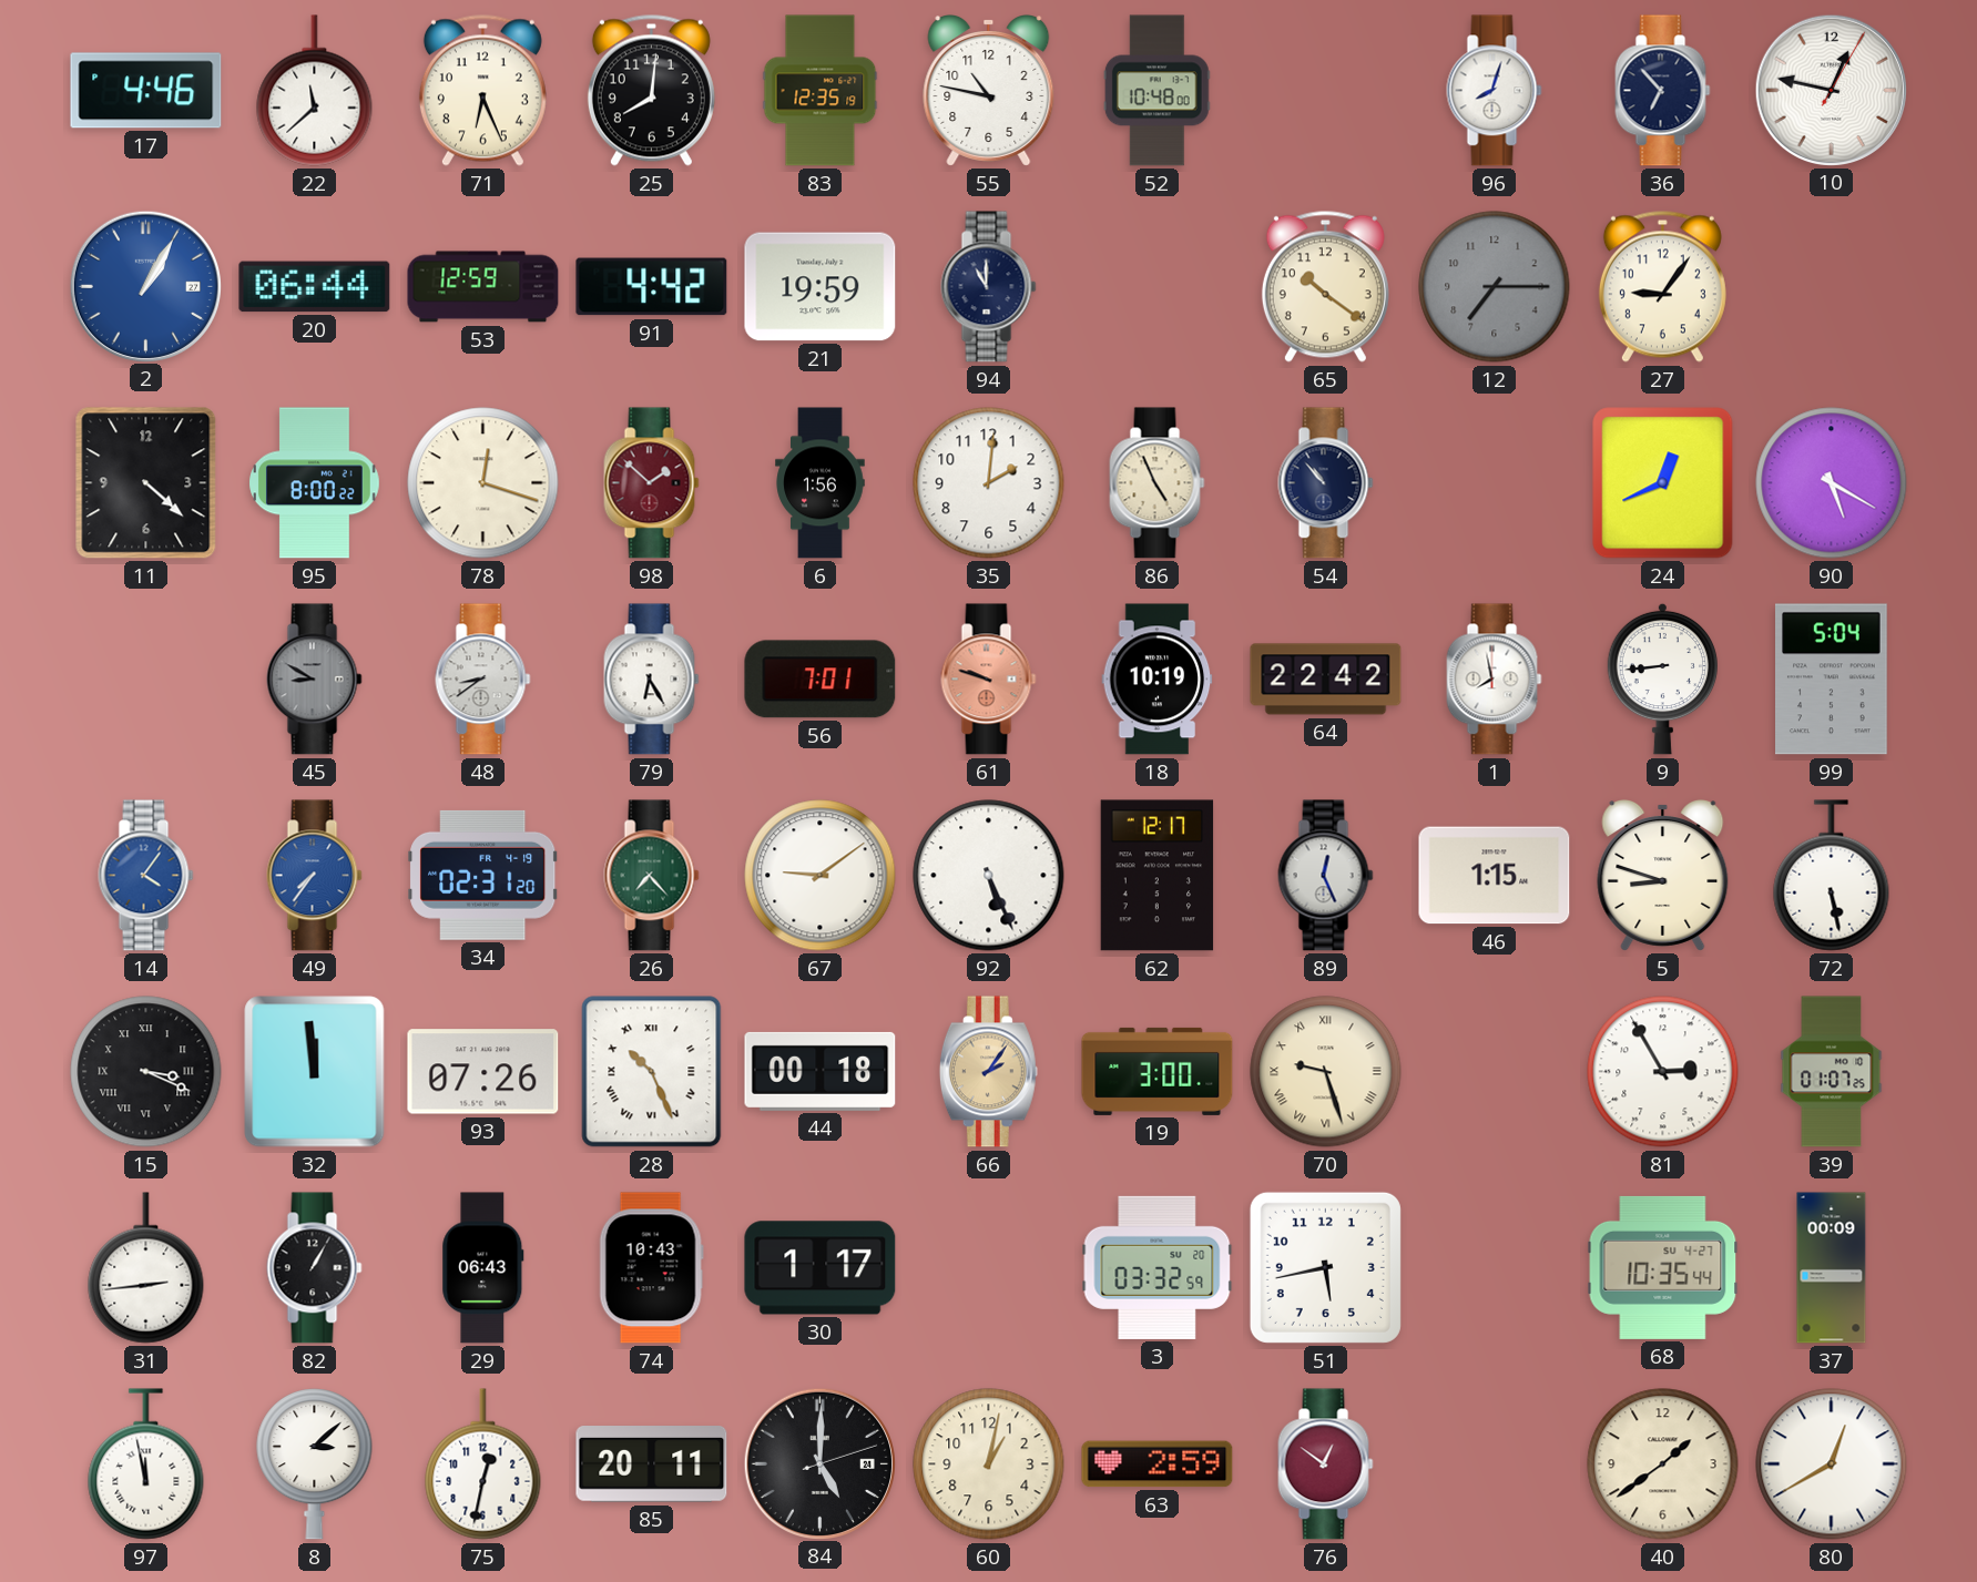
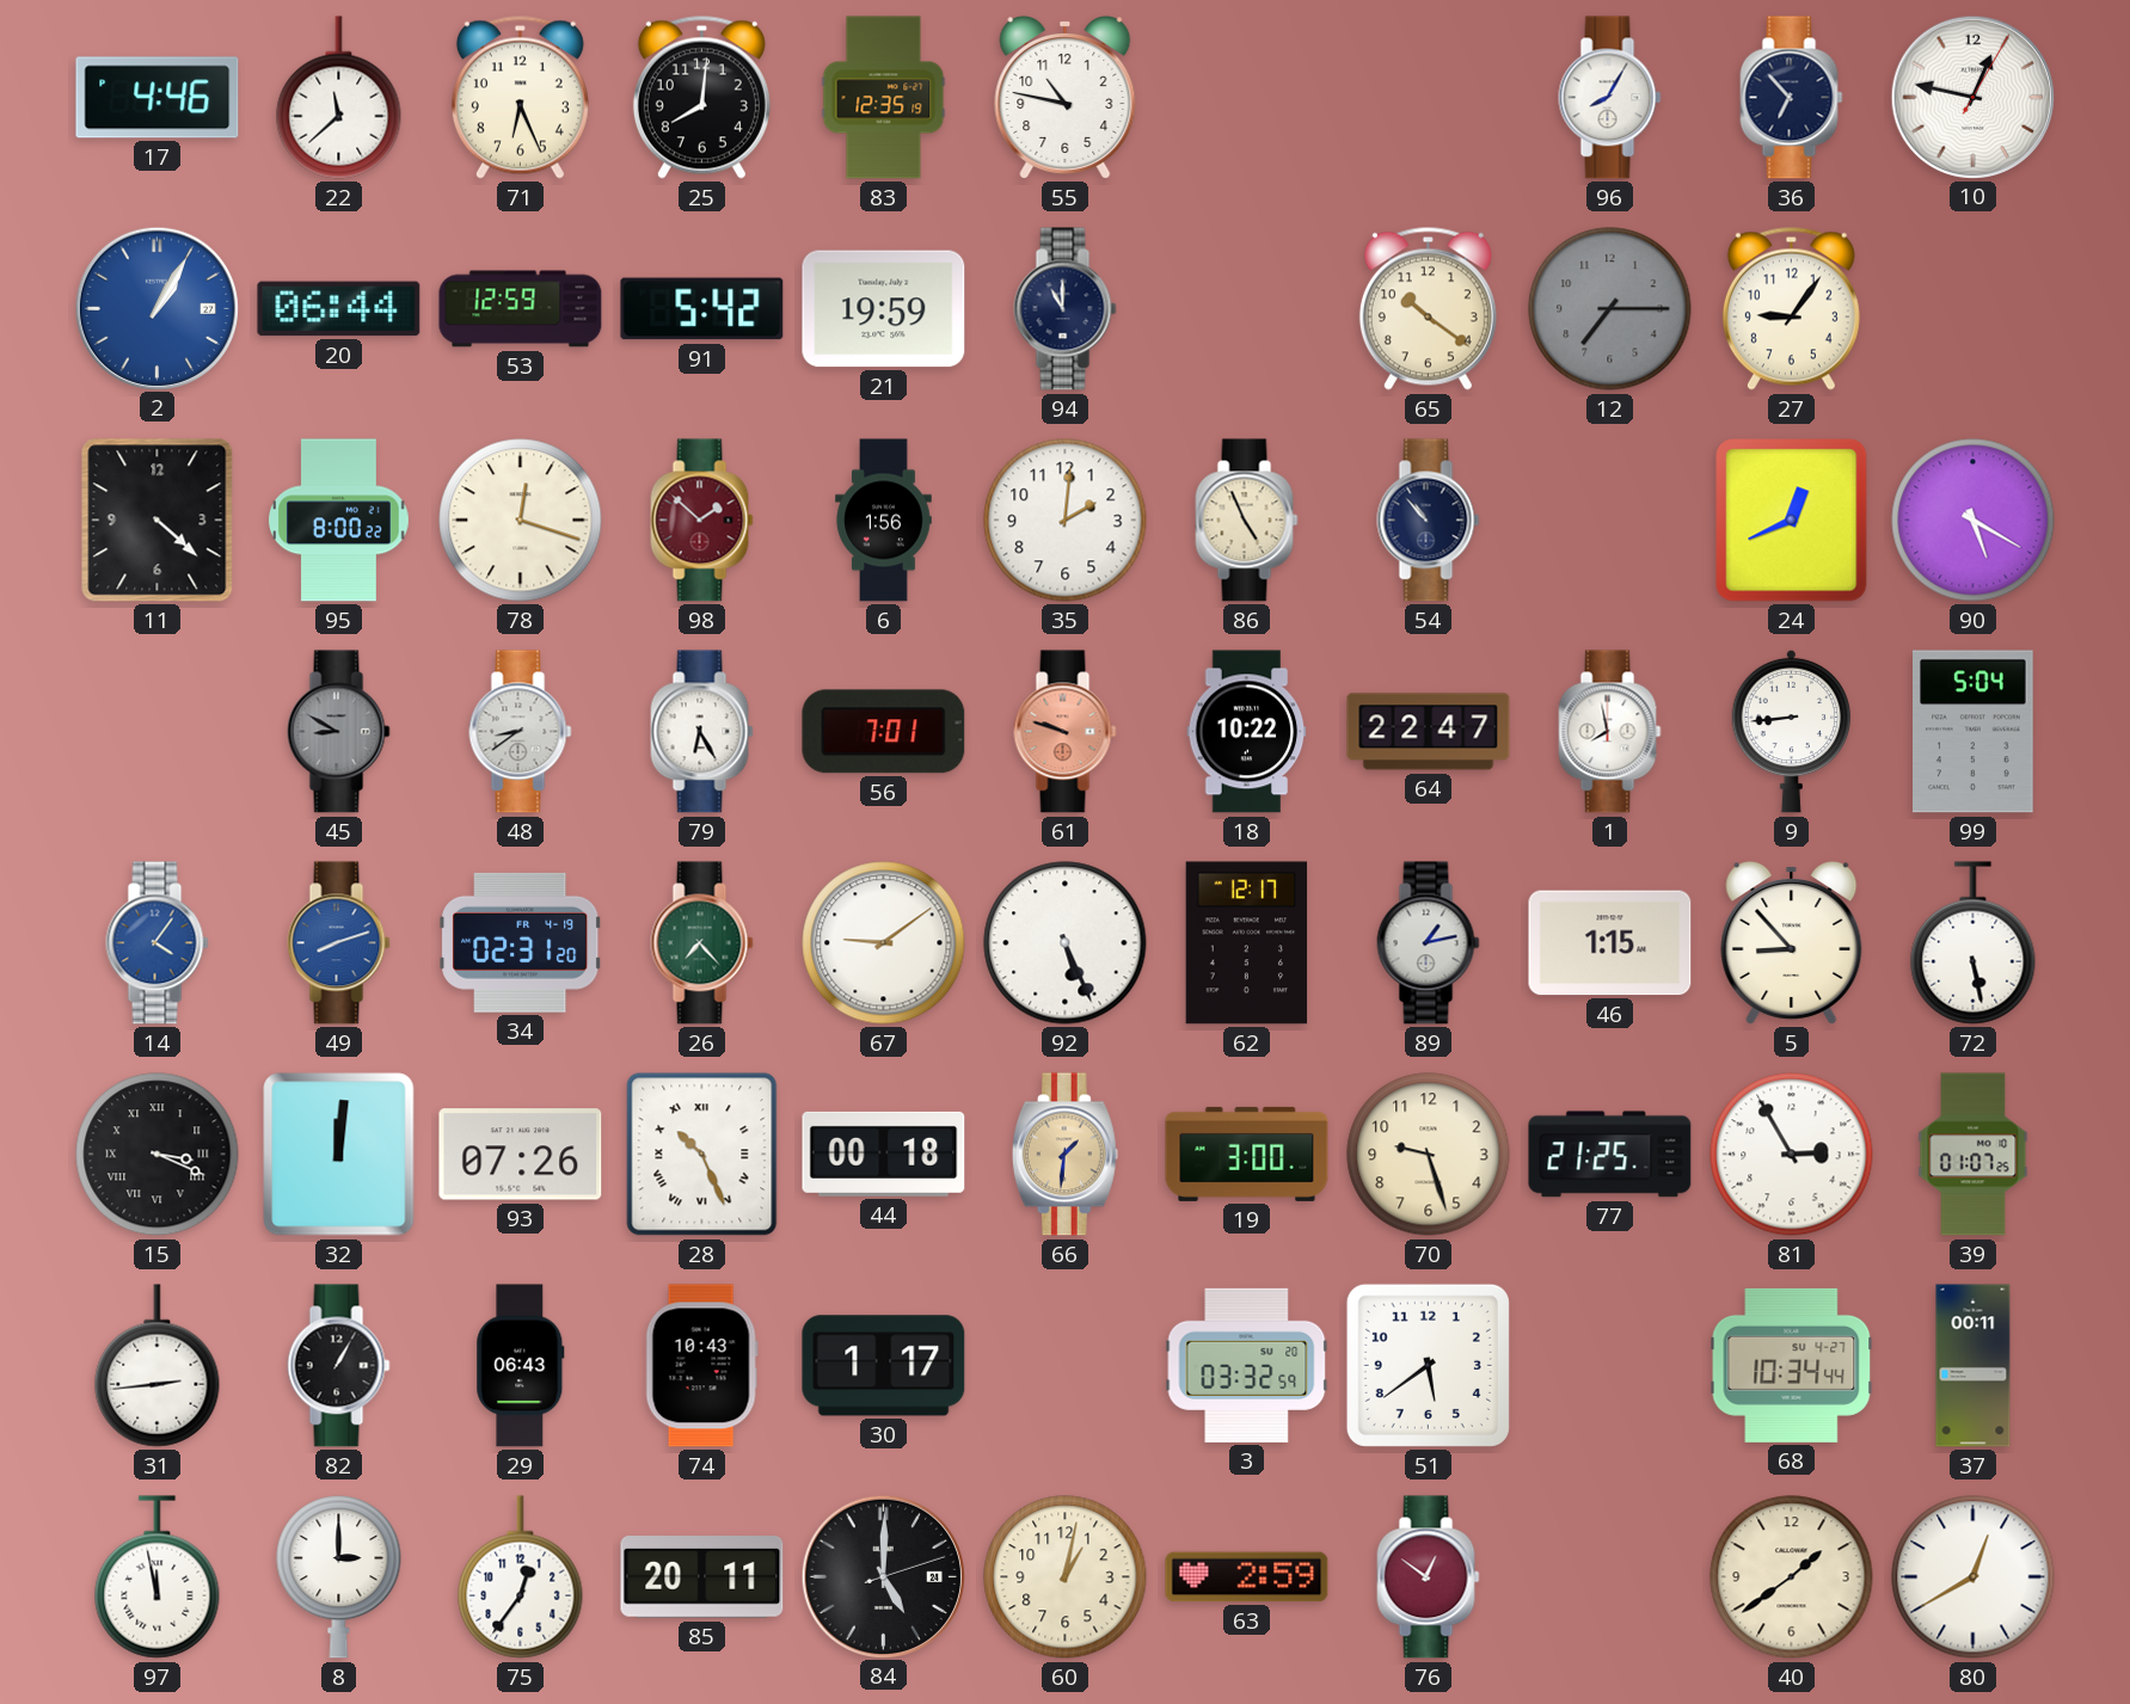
52: 10:48 -> none
96: 8:03 -> 8:05
91: 4:42 -> 5:42
18: 10:19 -> 10:22
64: 22:42 -> 22:47
49: 7:36 -> 8:12
89: 12:26 -> 1:13
5: 8:48 -> 8:53
32: 11:59 -> 12:01
66: 2:06 -> 1:31
70 numerals: Roman -> Arabic
77: none -> 21:25
51: 5:43 -> 5:39
68: 10:35 -> 10:34
37: 00:09 -> 00:11
8: 3:08 -> 3:00
75: 12:32 -> 12:36
